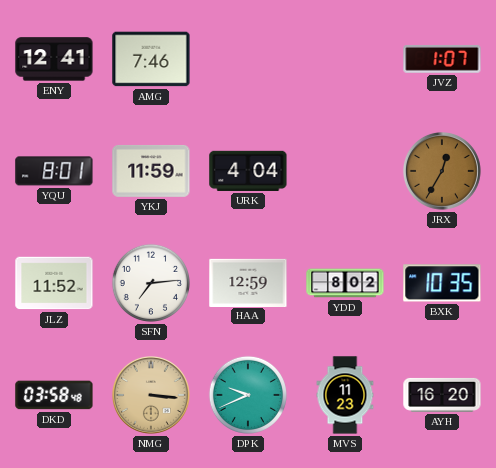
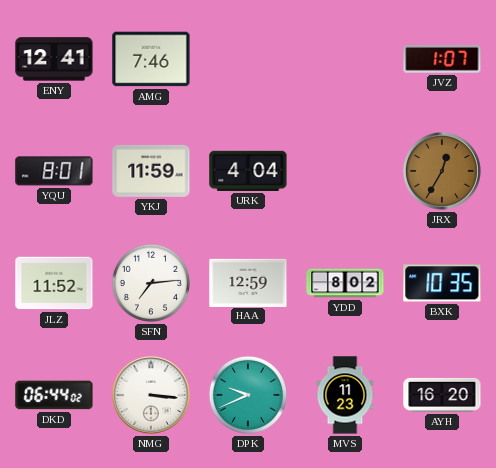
DKD: 03:58 -> 06:44
NMG dial: champagne -> white
